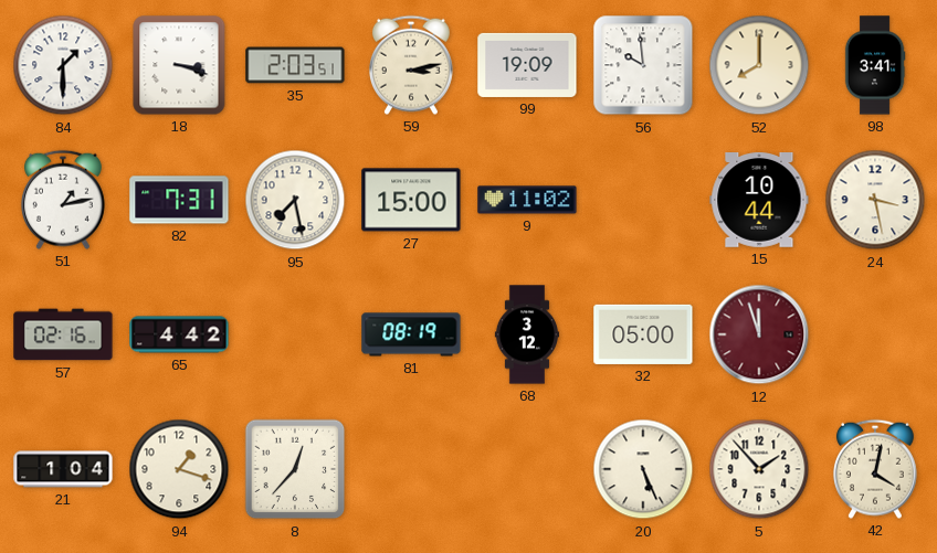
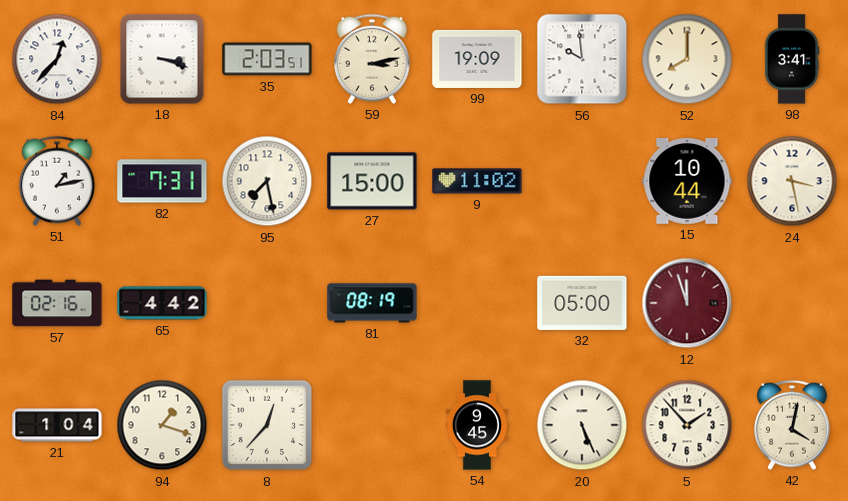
84: 1:30 -> 12:37
68: 3:12 -> none
54: none -> 9:45
